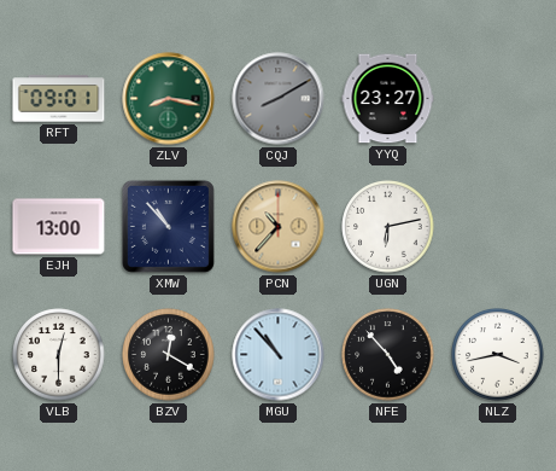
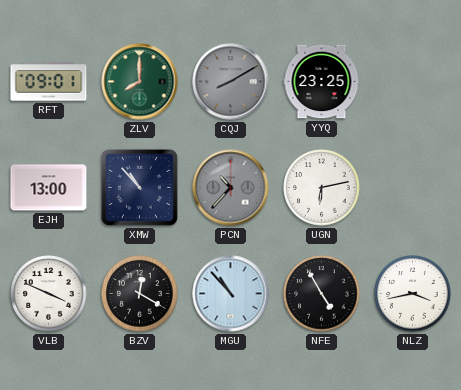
ZLV: 8:17 -> 8:00
YYQ: 23:27 -> 23:25
PCN dial: champagne -> grey
VLB: 12:30 -> 3:49
NFE: 4:53 -> 4:55
